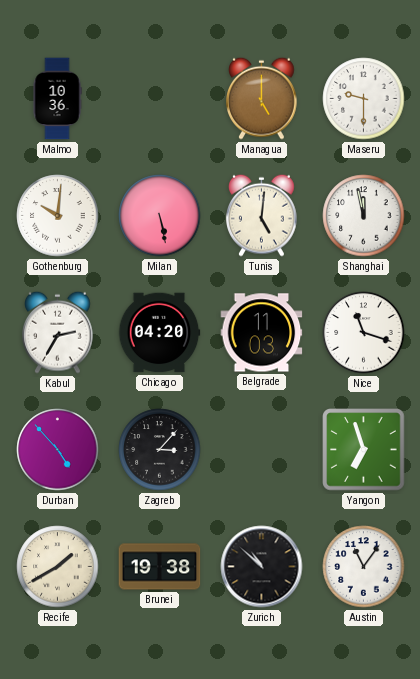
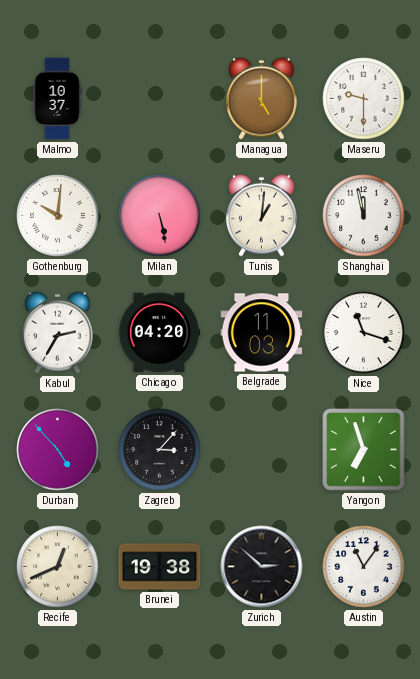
Malmo: 10:36 -> 10:37
Tunis: 5:01 -> 1:01
Recife: 1:40 -> 12:41
Zurich: 10:52 -> 2:52
